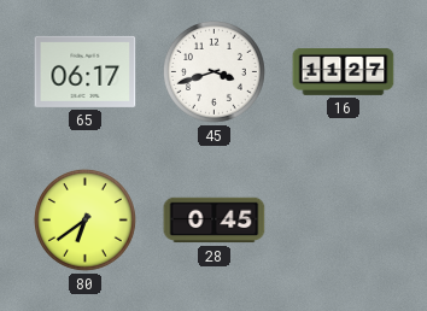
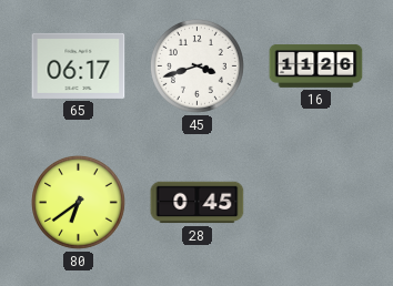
16: 11:27 -> 11:26
